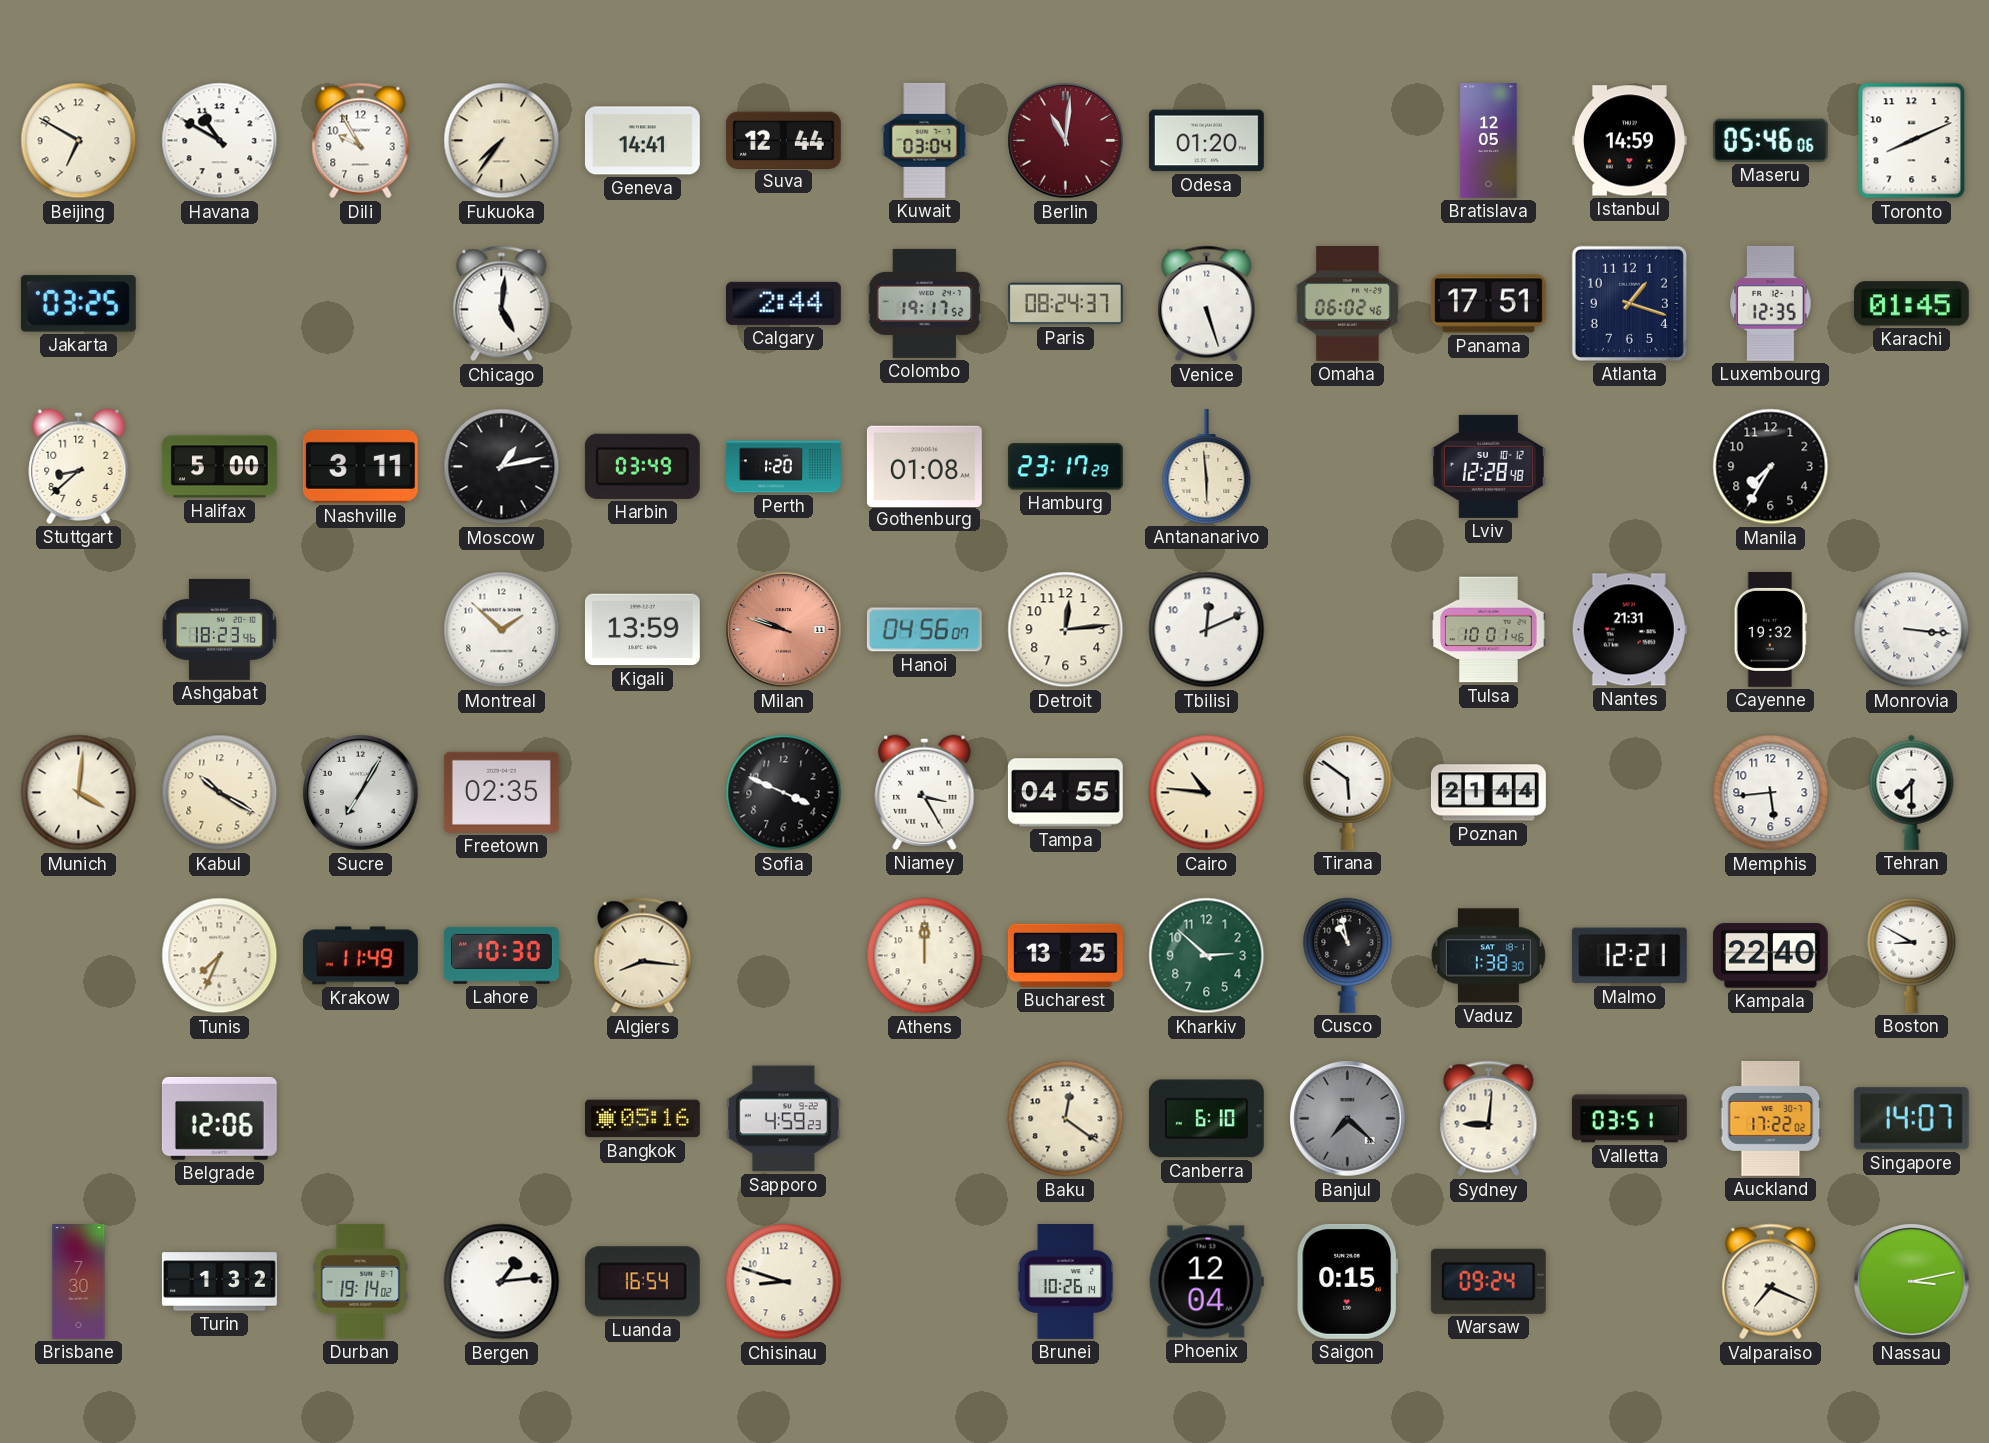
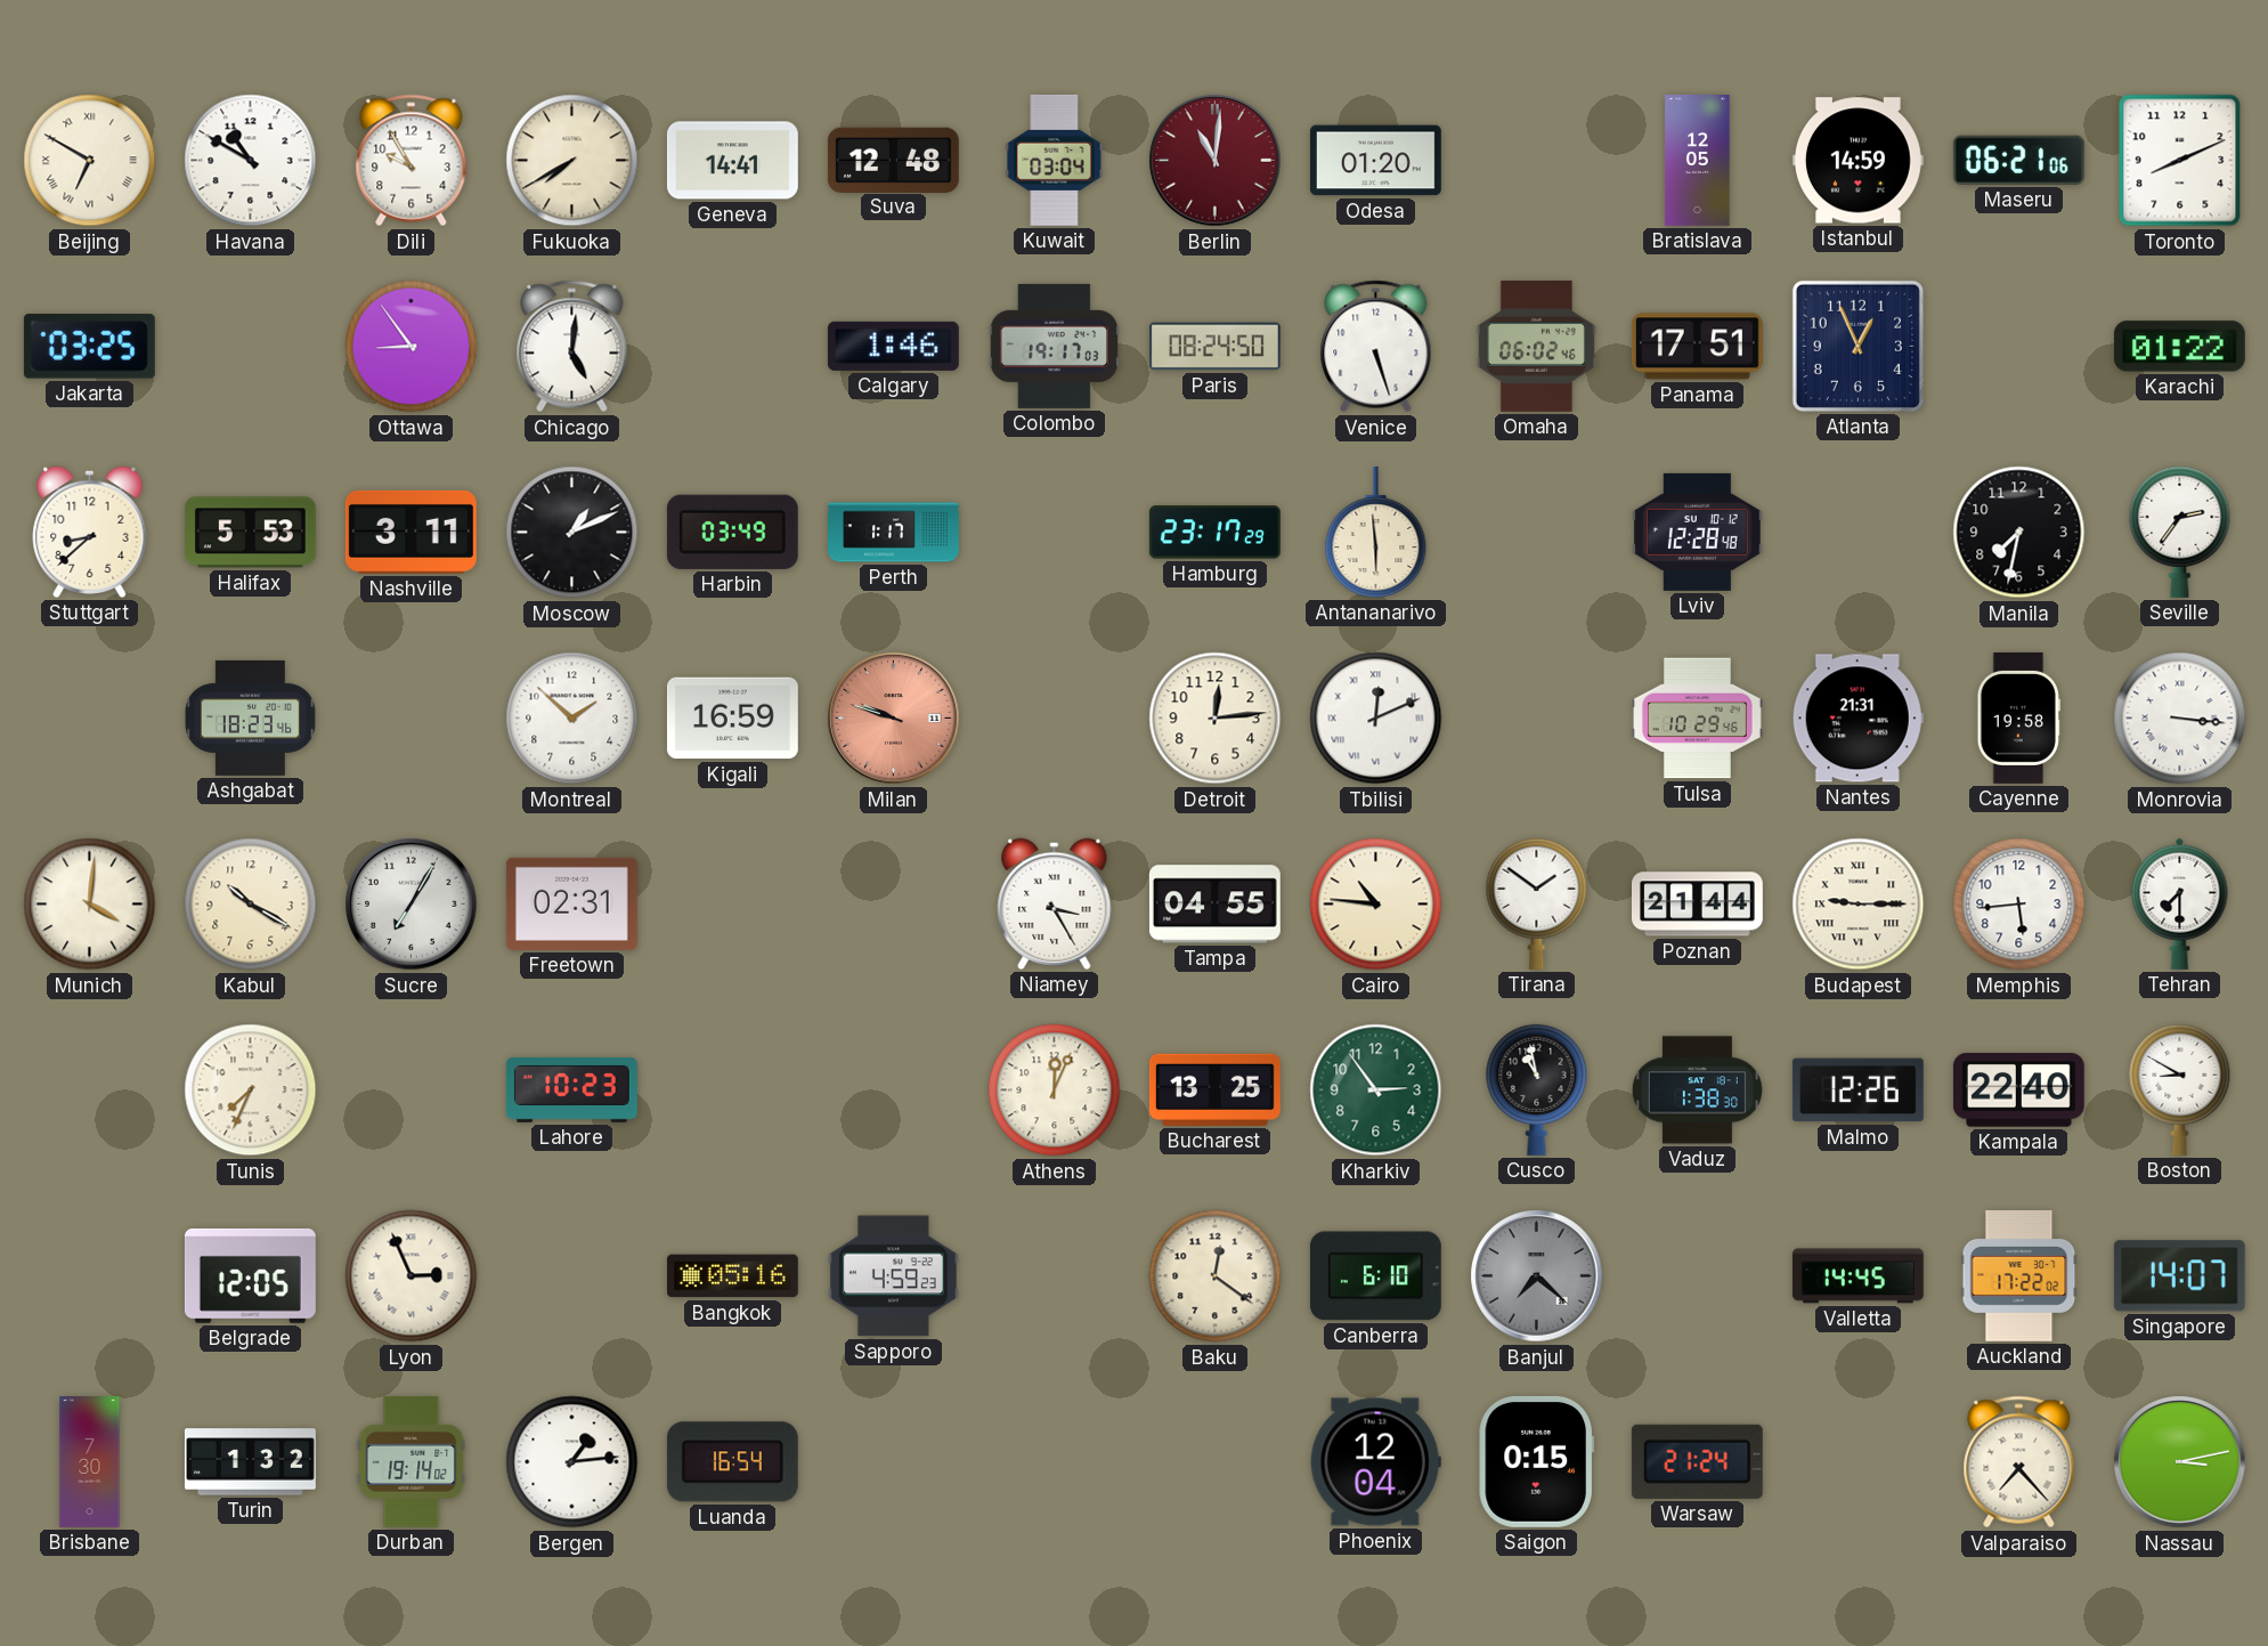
Beijing numerals: Arabic -> Roman
Fukuoka: 7:36 -> 7:40
Suva: 12:44 -> 12:48
Maseru: 05:46 -> 06:21
Ottawa: none -> 8:54
Calgary: 2:44 -> 1:46
Colombo: 19:17:52 -> 19:17:03
Paris: 08:24:37 -> 08:24:50
Atlanta: 1:18 -> 12:56
Luxembourg: 12:35 -> none
Karachi: 01:45 -> 01:22
Halifax: 5:00 -> 5:53
Moscow: 1:13 -> 1:11
Perth: 1:20 -> 1:17
Gothenburg: 01:08 -> none
Manila: 7:35 -> 7:32
Seville: none -> 2:36
Kigali: 13:59 -> 16:59
Hanoi: 04:56 -> none
Tbilisi numerals: Arabic -> Roman
Tulsa: 10:01 -> 10:29
Cayenne: 19:32 -> 19:58
Freetown: 02:35 -> 02:31
Sofia: 3:49 -> none
Tirana: 5:51 -> 1:51
Budapest: none -> 9:15
Krakow: 11:49 -> none
Lahore: 10:30 -> 10:23
Algiers: 8:16 -> none
Athens: 12:00 -> 12:04
Kharkiv: 2:52 -> 2:54
Malmo: 12:21 -> 12:26
Belgrade: 12:06 -> 12:05
Lyon: none -> 2:56
Sydney: 9:01 -> none
Valletta: 03:51 -> 14:45
Chisinau: 8:48 -> none
Brunei: 10:26 -> none
Warsaw: 09:24 -> 21:24
Valparaiso: 7:19 -> 7:23
